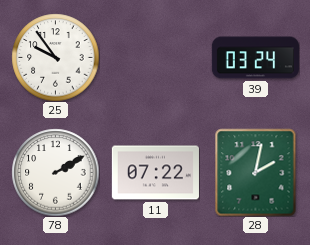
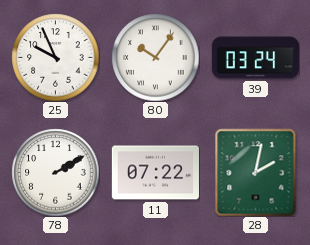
25: 9:54 -> 9:56
80: none -> 10:06
